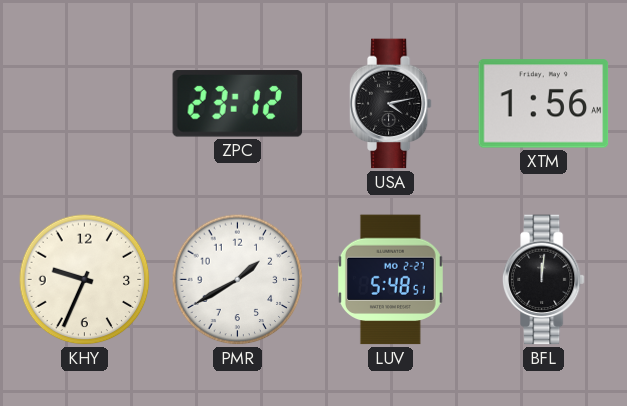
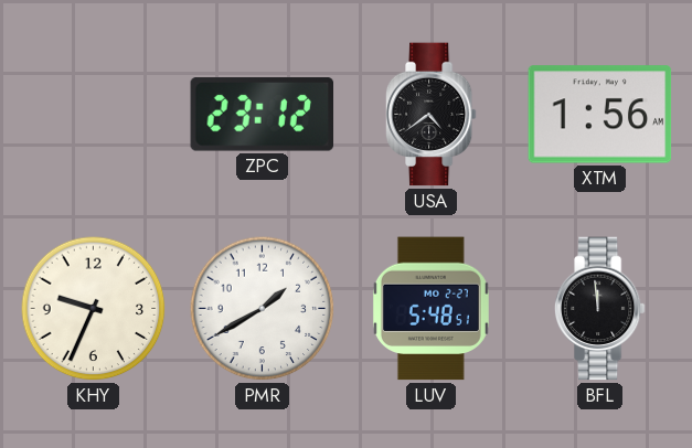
USA: 4:13 -> 4:39
BFL: 12:01 -> 11:59
